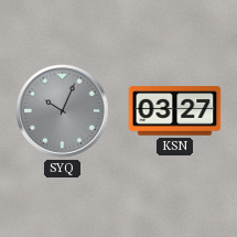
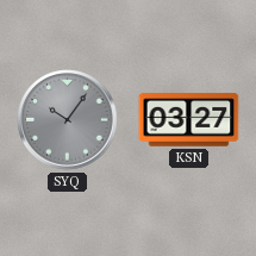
SYQ: 10:04 -> 10:06
